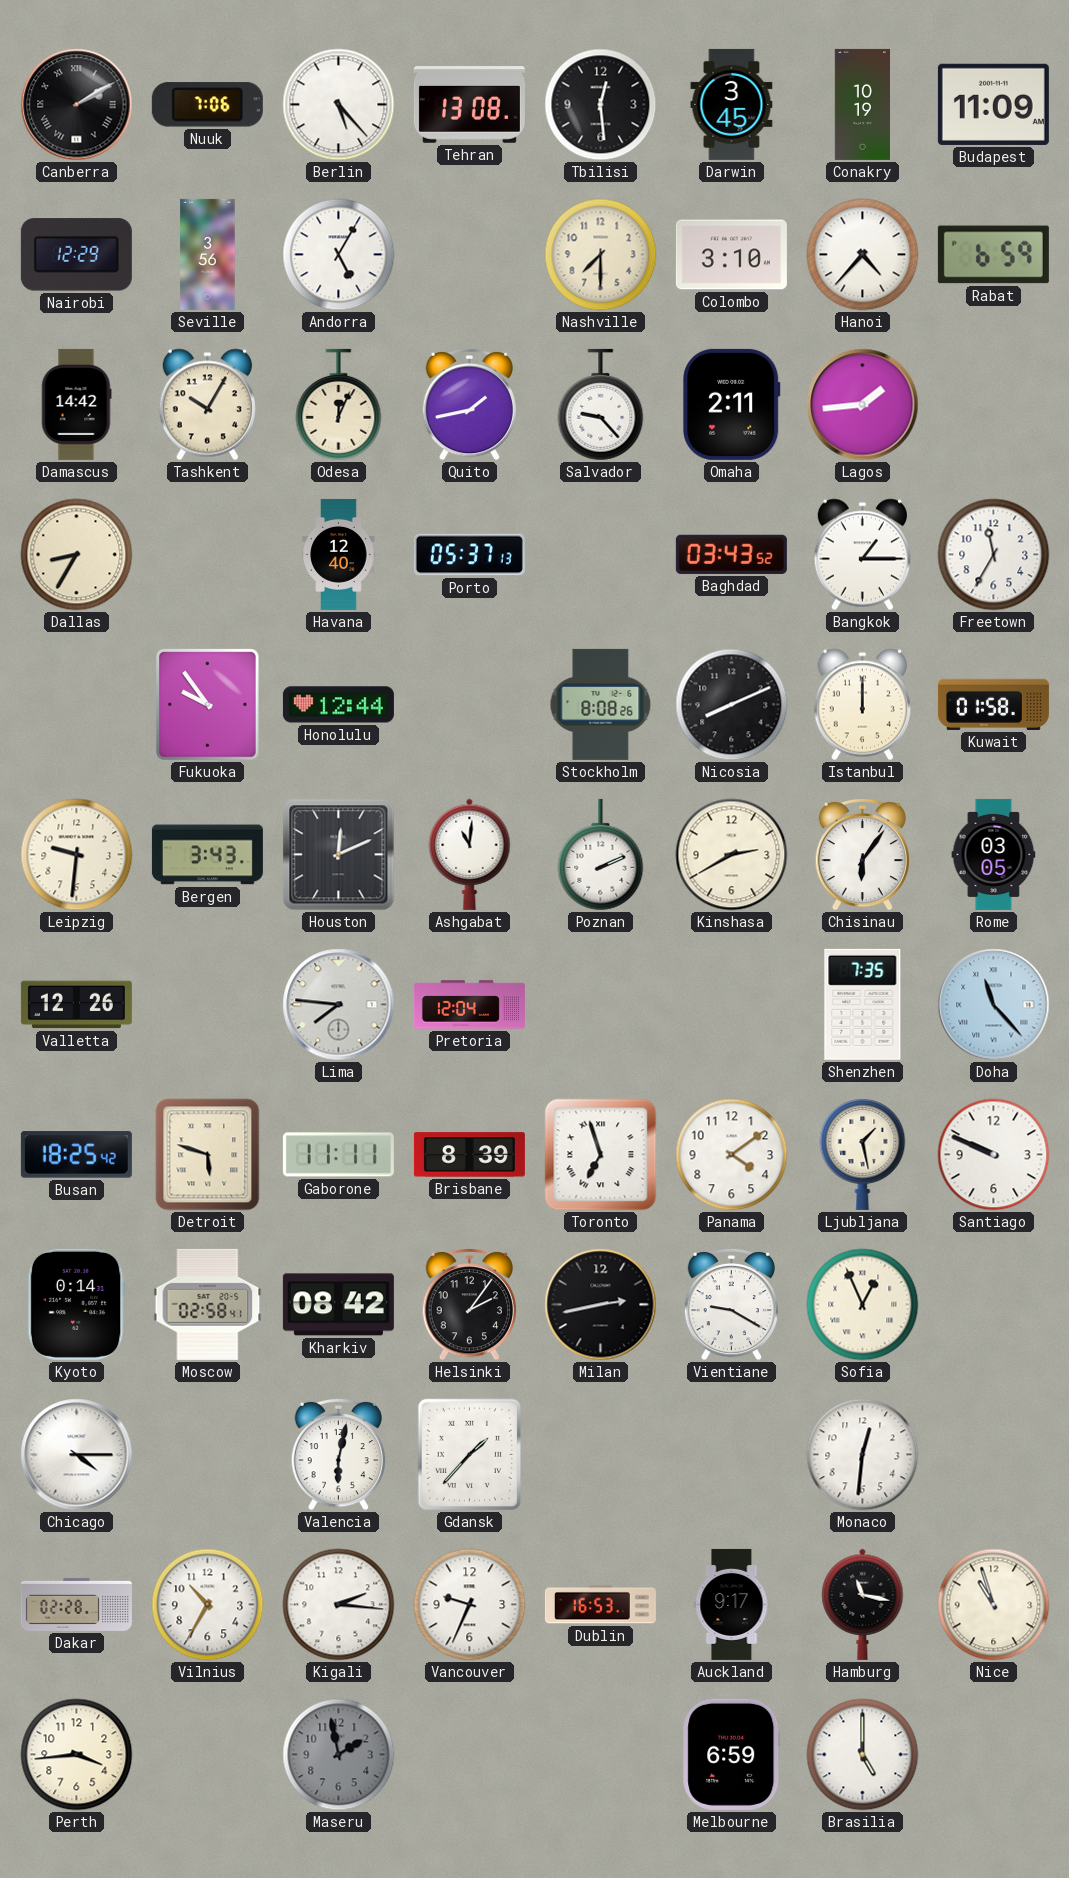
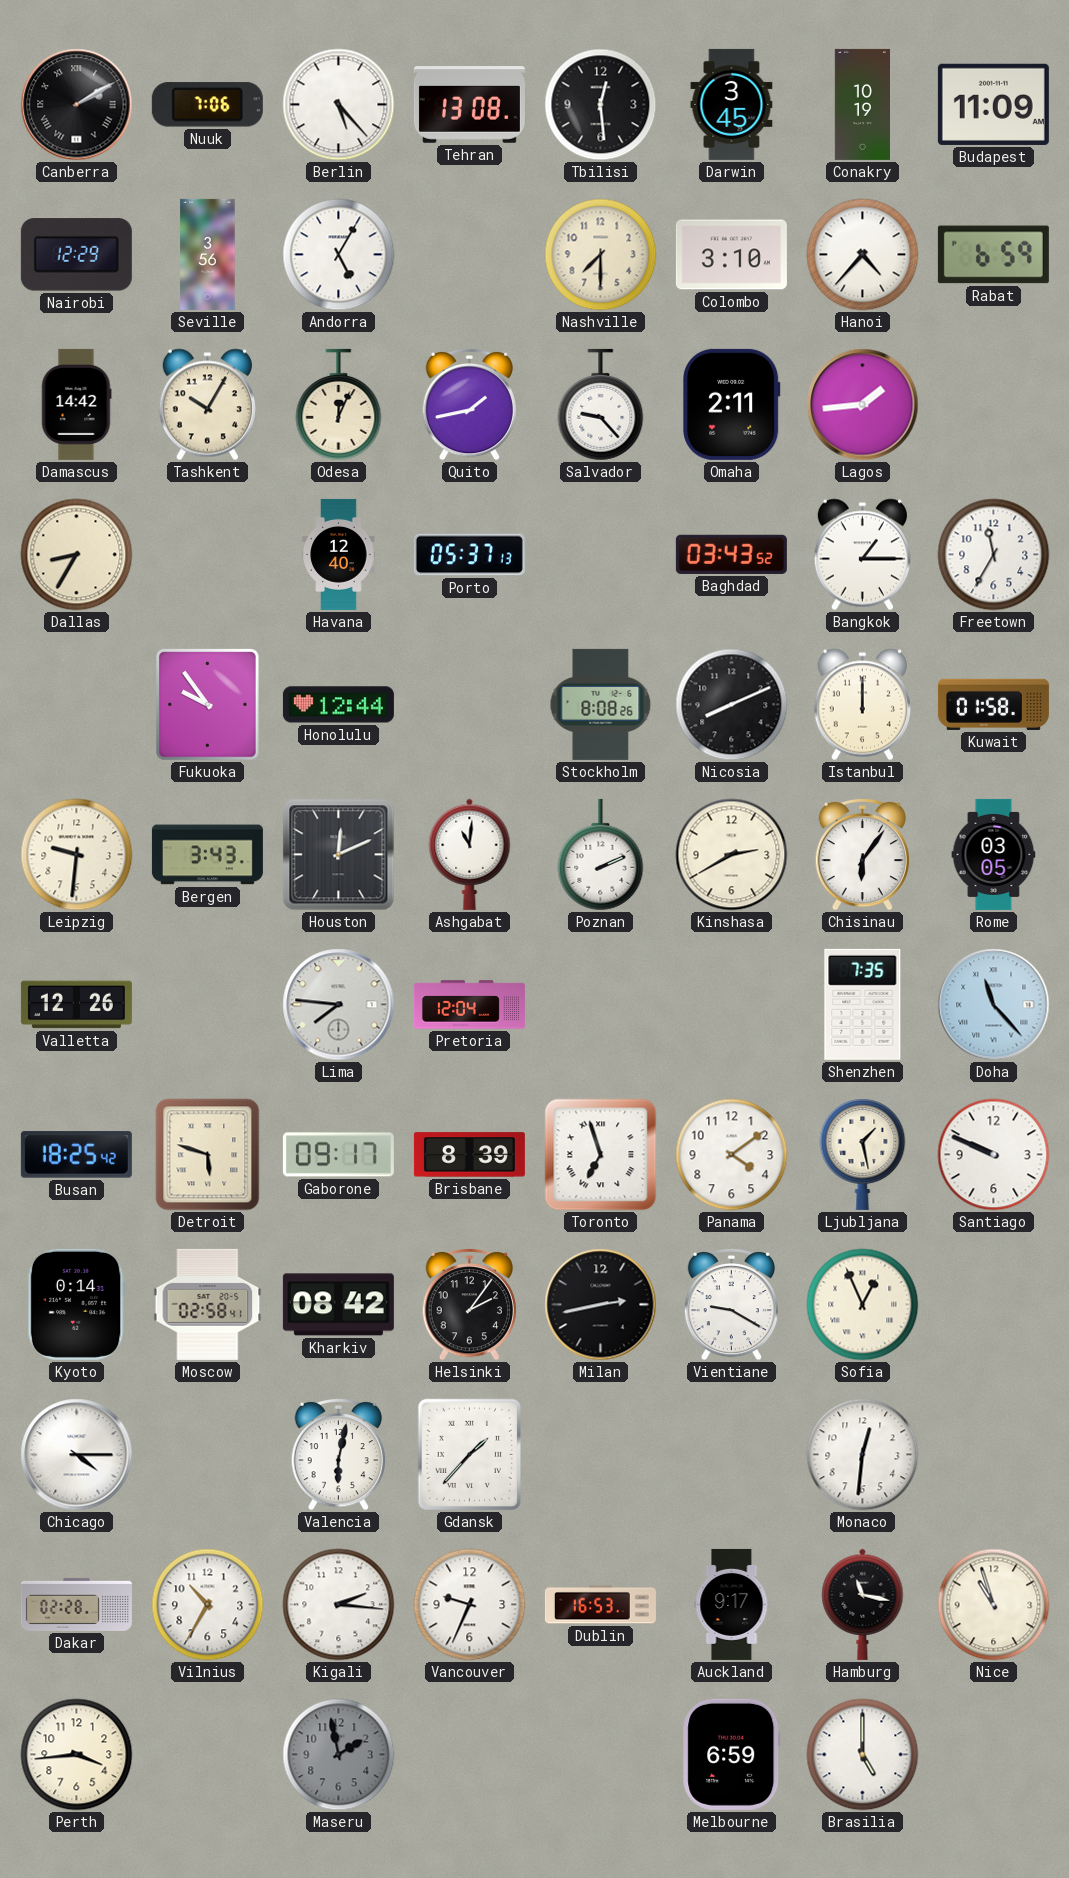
Gaborone: 11:11 -> 09:17
